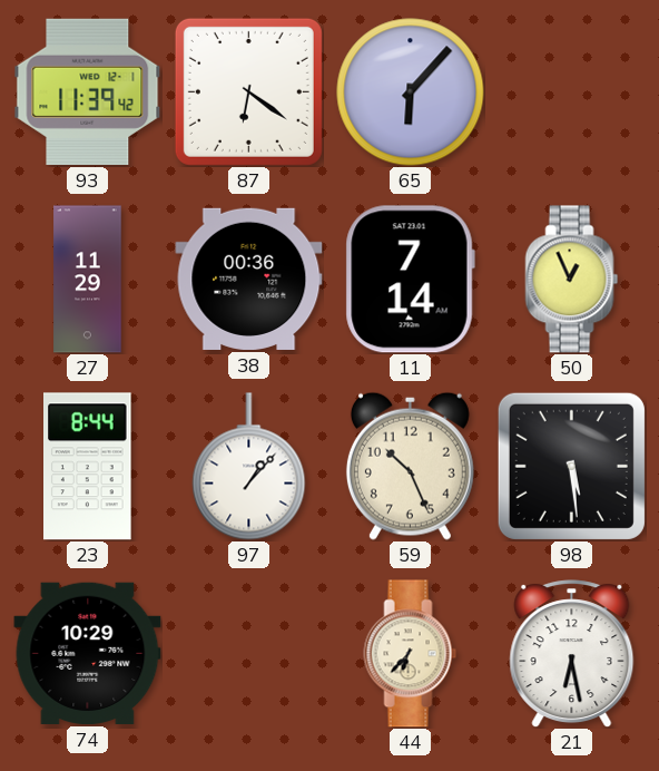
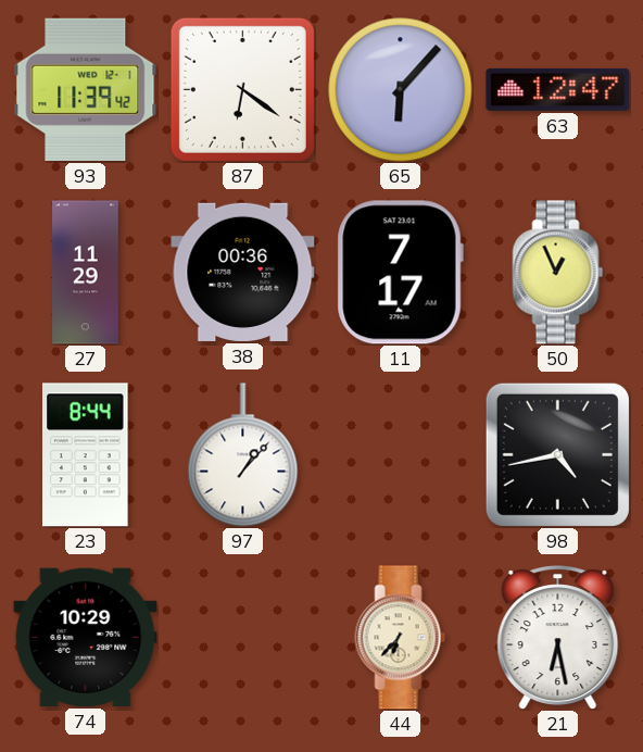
63: none -> 12:47
11: 7:14 -> 7:17
59: 10:26 -> none
98: 5:29 -> 4:43
